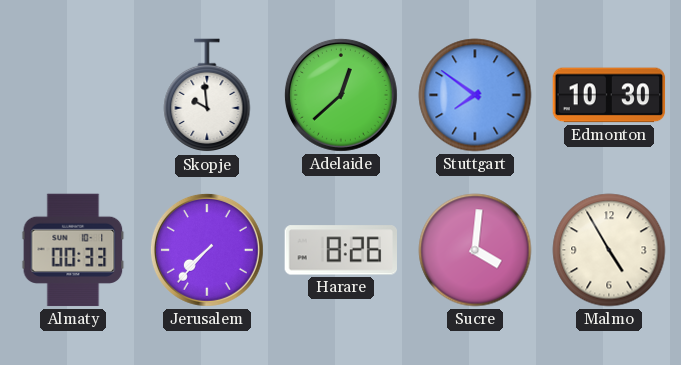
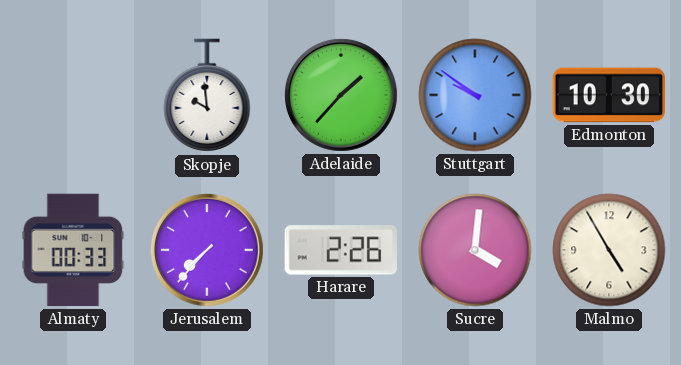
Adelaide: 12:38 -> 1:37
Stuttgart: 7:51 -> 9:51
Harare: 8:26 -> 2:26
